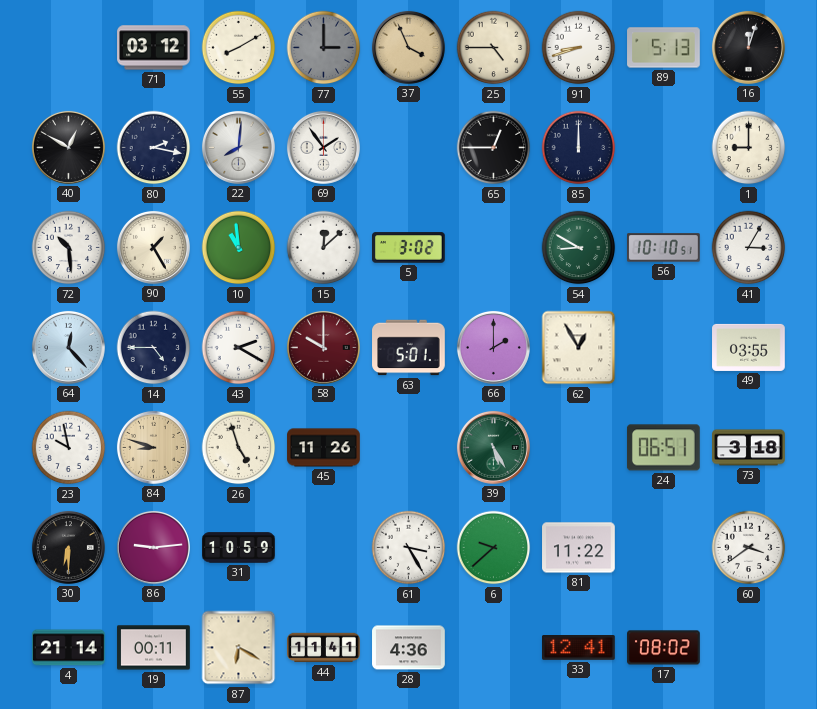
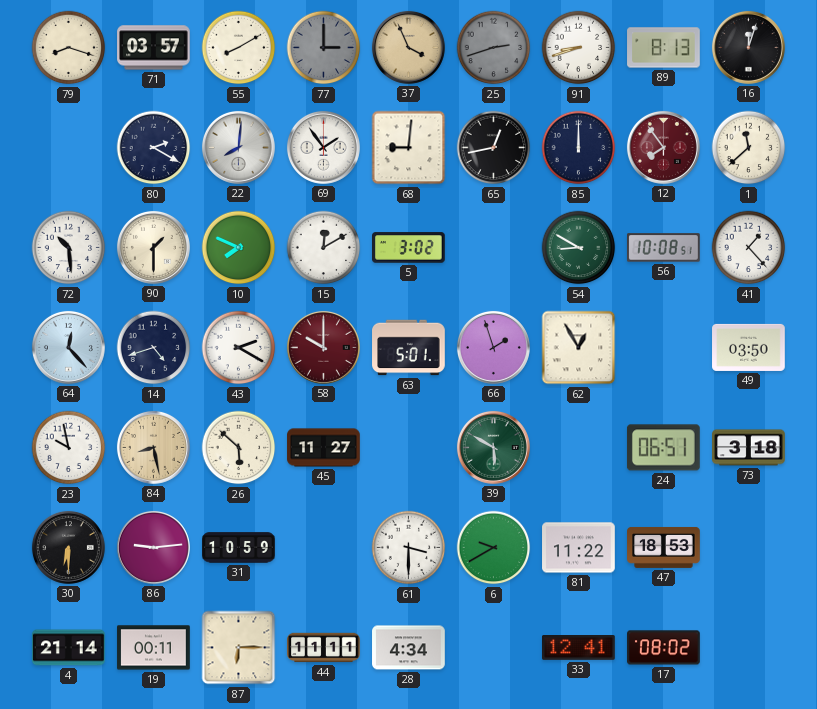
79: none -> 8:18
71: 03:12 -> 03:57
25: 4:45 -> 2:42
25 dial: cream -> grey
89: 5:13 -> 8:13
40: 12:50 -> none
80: 2:17 -> 2:20
68: none -> 9:01
65: 12:45 -> 12:43
12: none -> 7:54
1: 9:00 -> 11:38
90: 1:25 -> 1:30
10: 10:59 -> 7:49
15: 12:08 -> 12:10
56: 10:10 -> 10:08
41: 3:05 -> 1:23
14: 4:45 -> 4:42
66: 2:00 -> 1:57
49: 03:55 -> 03:50
84: 8:48 -> 8:28
26: 4:57 -> 5:52
45: 11:26 -> 11:27
39: 5:25 -> 5:50
61: 3:25 -> 3:30
6: 9:38 -> 9:40
47: none -> 18:53
60: 3:39 -> none
87: 6:20 -> 6:15
44: 11:41 -> 11:11
28: 4:36 -> 4:34
